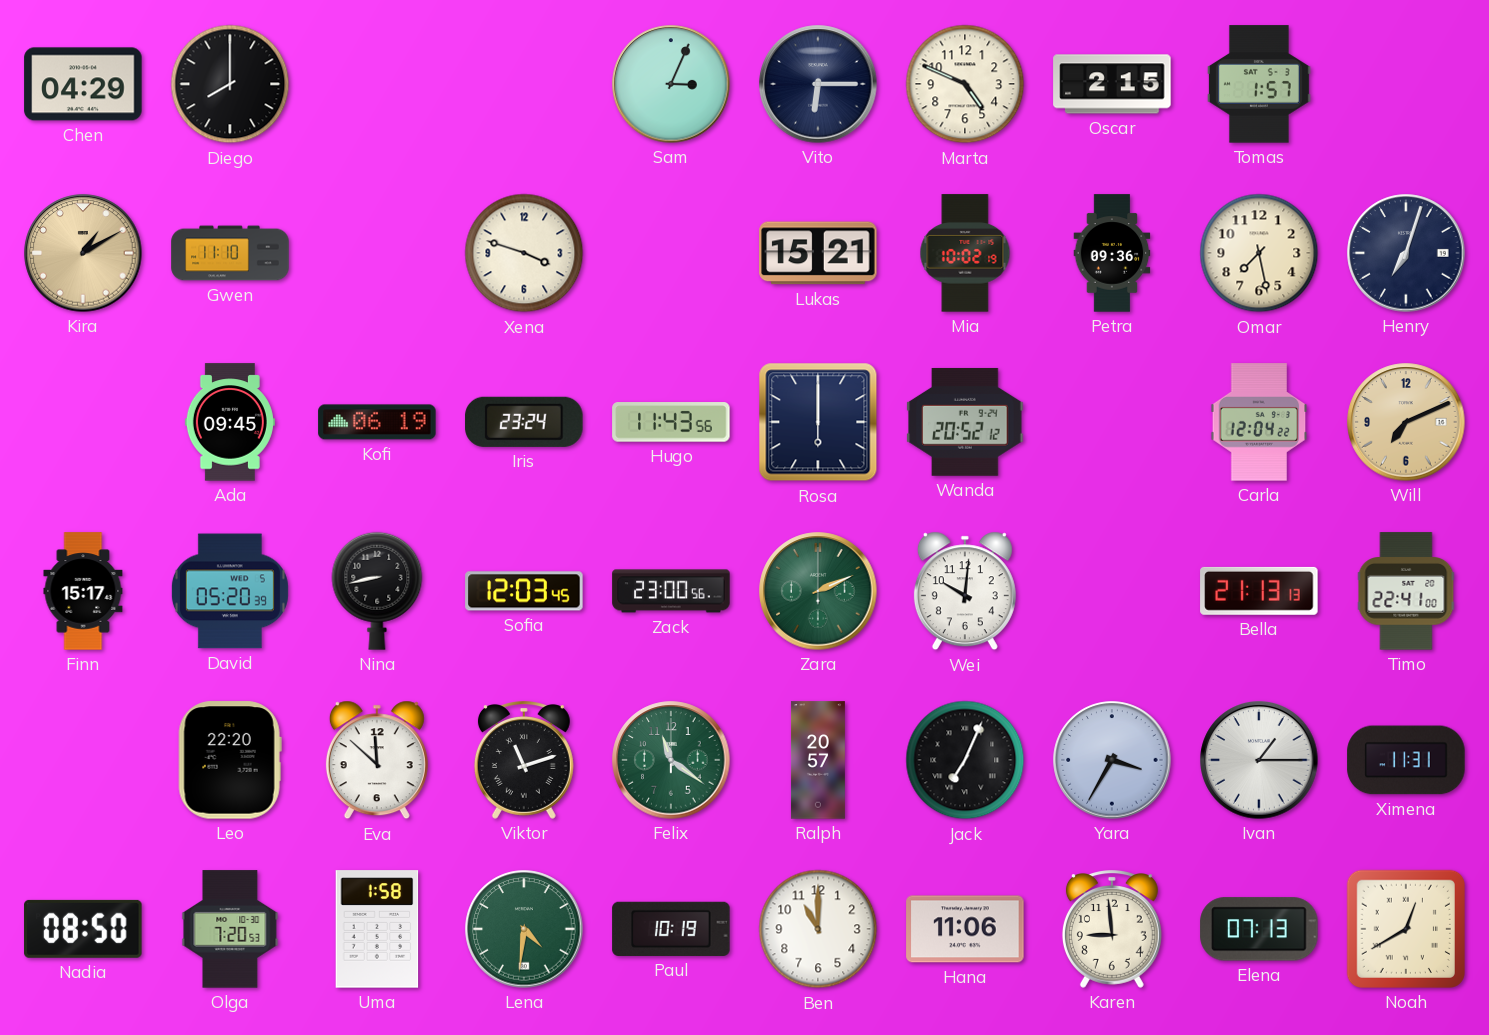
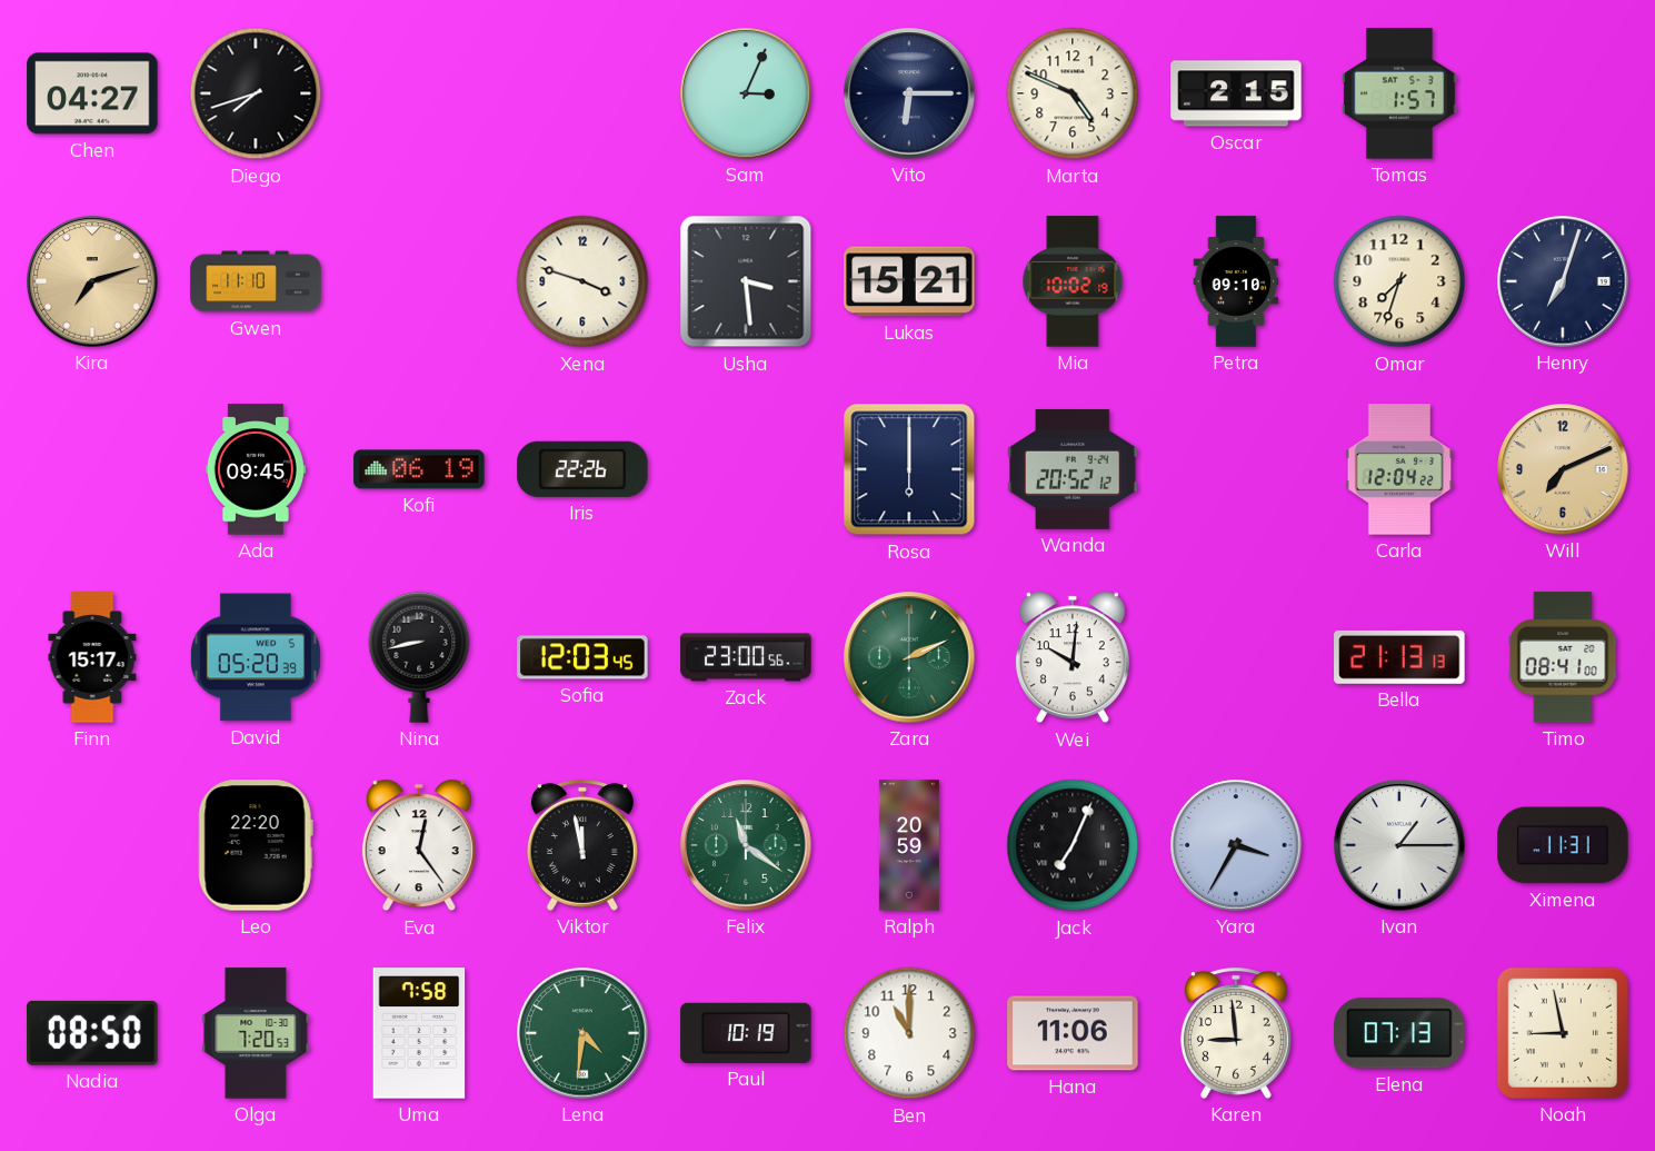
Chen: 04:29 -> 04:27
Diego: 8:00 -> 7:42
Kira: 1:10 -> 7:12
Usha: none -> 3:29
Petra: 09:36 -> 09:10
Omar: 7:28 -> 7:33
Iris: 23:24 -> 22:26
Hugo: 11:43 -> none
Timo: 22:41 -> 08:41
Eva: 11:52 -> 12:24
Viktor: 11:12 -> 11:58
Ralph: 20:57 -> 20:59
Uma: 1:58 -> 7:58
Noah: 12:40 -> 8:58
